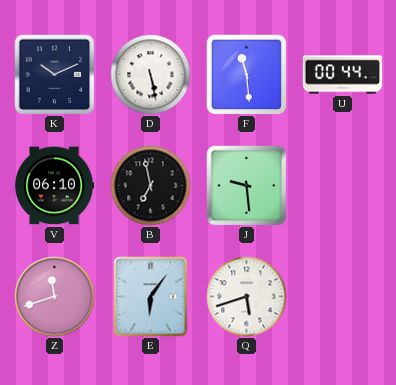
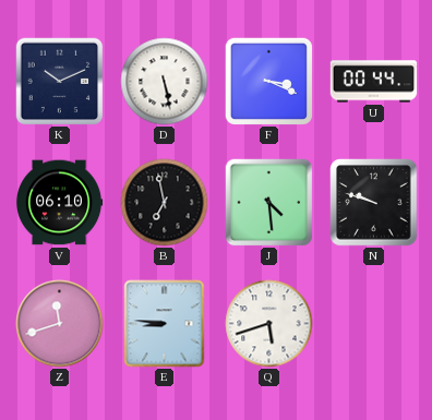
F: 11:29 -> 3:19
J: 9:29 -> 4:29
N: none -> 9:48
E: 6:06 -> 8:46
